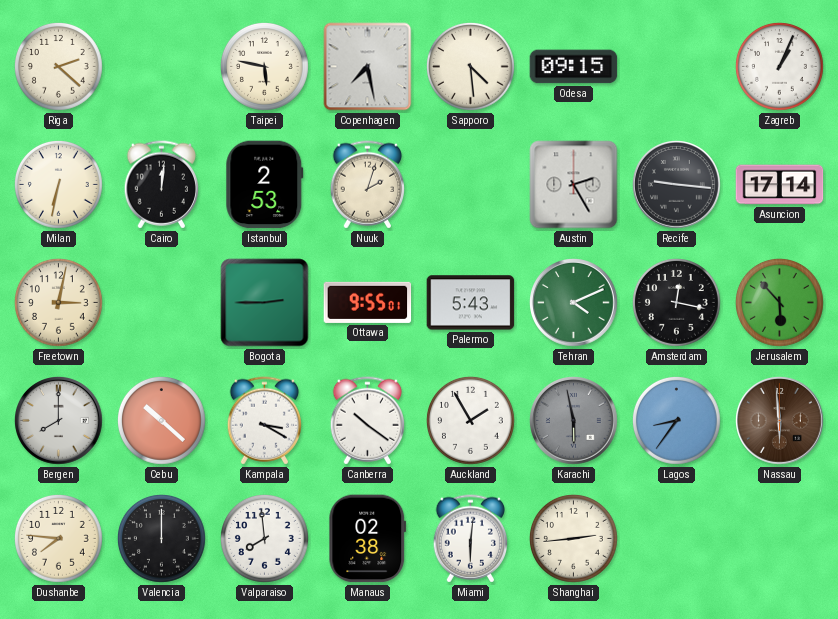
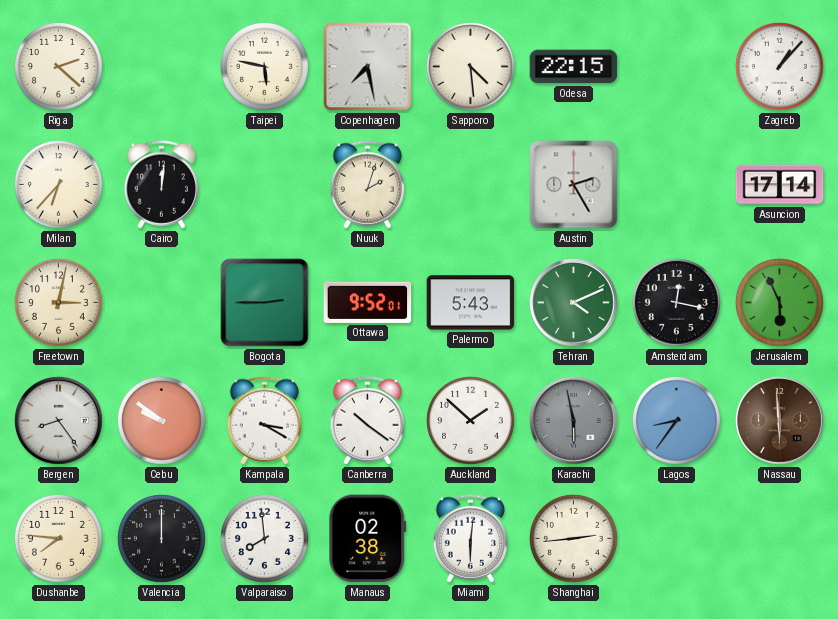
Odesa: 09:15 -> 22:15
Zagreb: 1:04 -> 1:07
Milan: 6:32 -> 6:37
Istanbul: 2:53 -> none
Recife: 9:16 -> none
Ottawa: 9:55 -> 9:52
Jerusalem: 5:53 -> 5:56
Bergen: 8:00 -> 8:24
Cebu: 10:22 -> 9:51
Auckland: 1:55 -> 1:52
